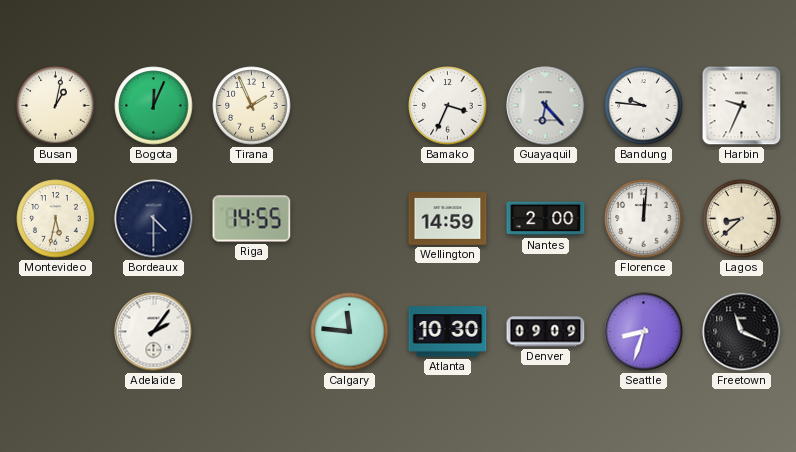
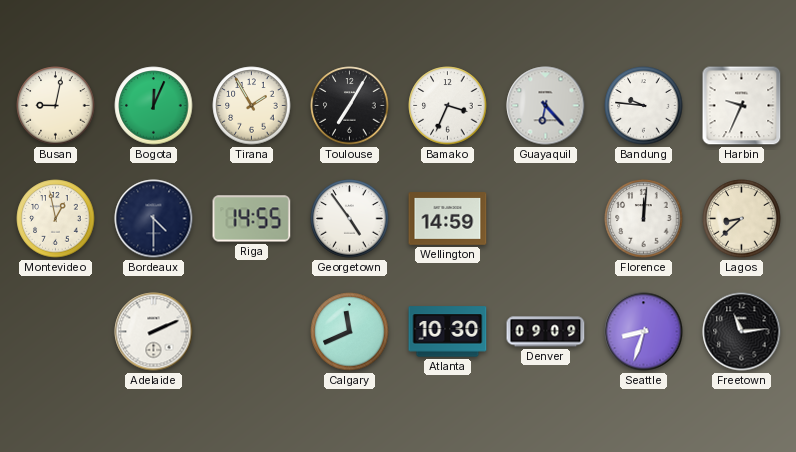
Busan: 1:02 -> 9:02
Tirana: 1:56 -> 1:55
Toulouse: none -> 7:05
Montevideo: 5:32 -> 12:58
Georgetown: none -> 4:54
Nantes: 2:00 -> none
Adelaide: 2:06 -> 2:11
Calgary: 11:46 -> 11:41
Freetown: 11:19 -> 11:14
